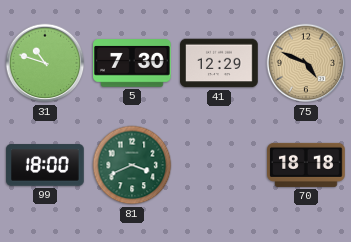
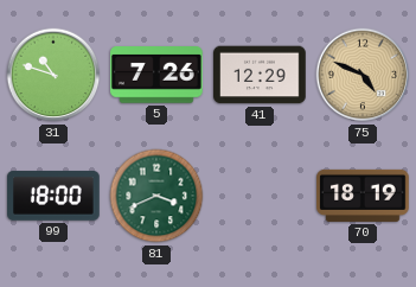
5: 7:30 -> 7:26
70: 18:18 -> 18:19
